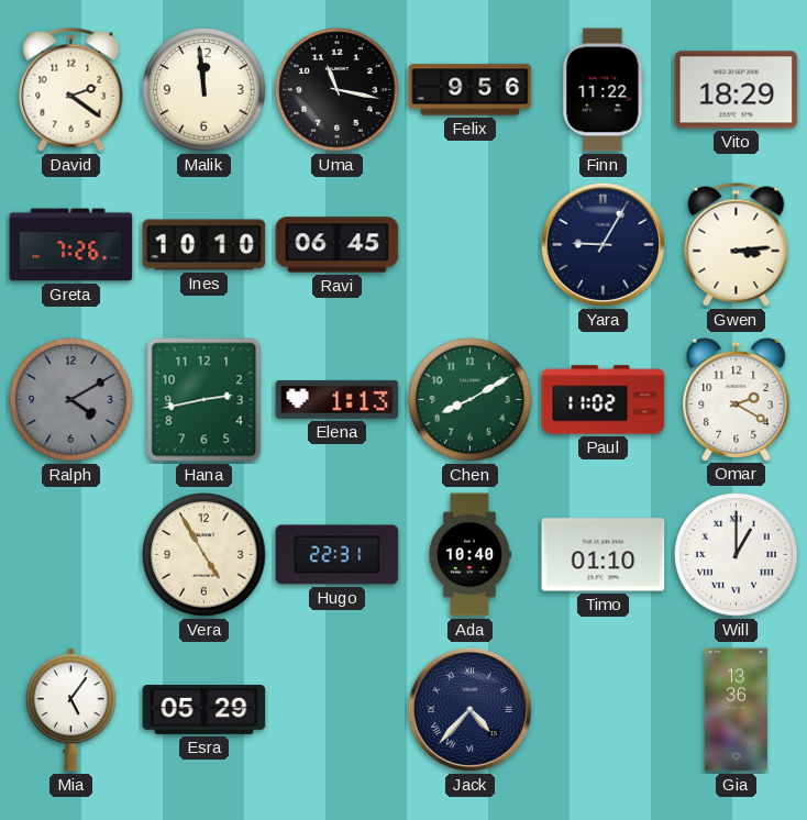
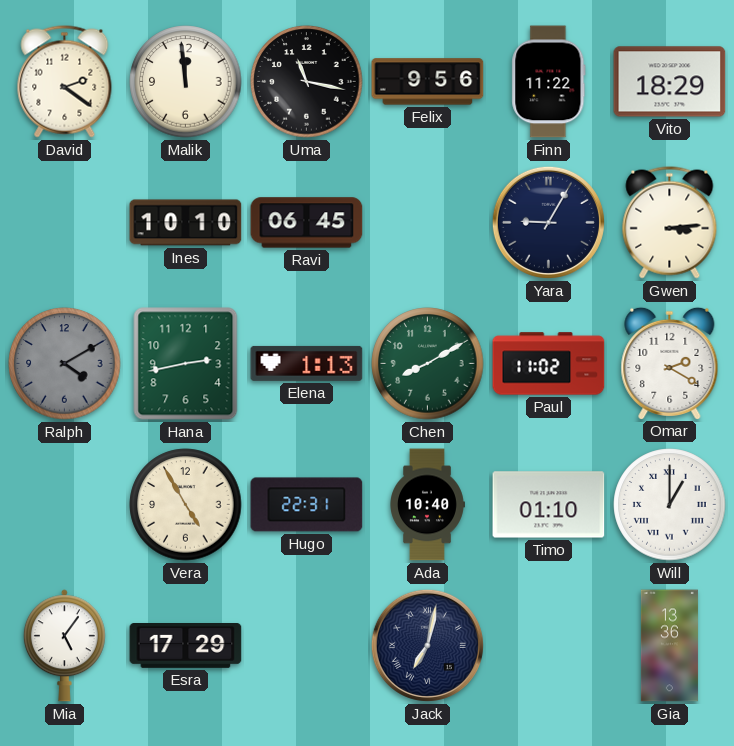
Greta: 7:26 -> none
Esra: 05:29 -> 17:29
Jack: 4:37 -> 7:02
